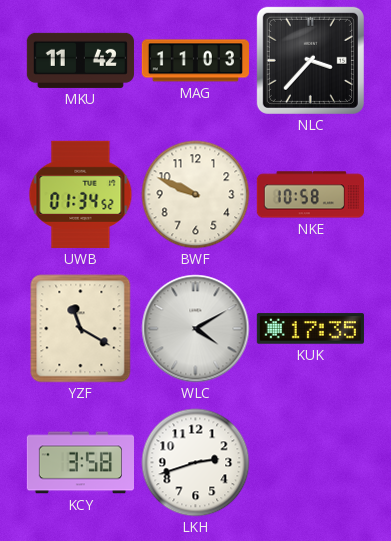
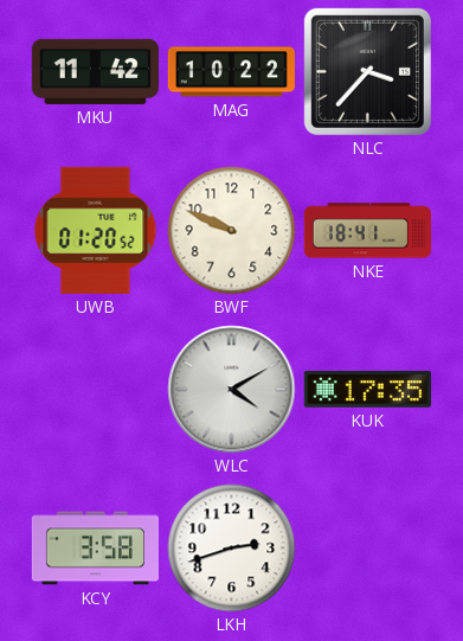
MAG: 11:03 -> 10:22
UWB: 01:34 -> 01:20
NKE: 10:58 -> 18:41
YZF: 11:20 -> none
